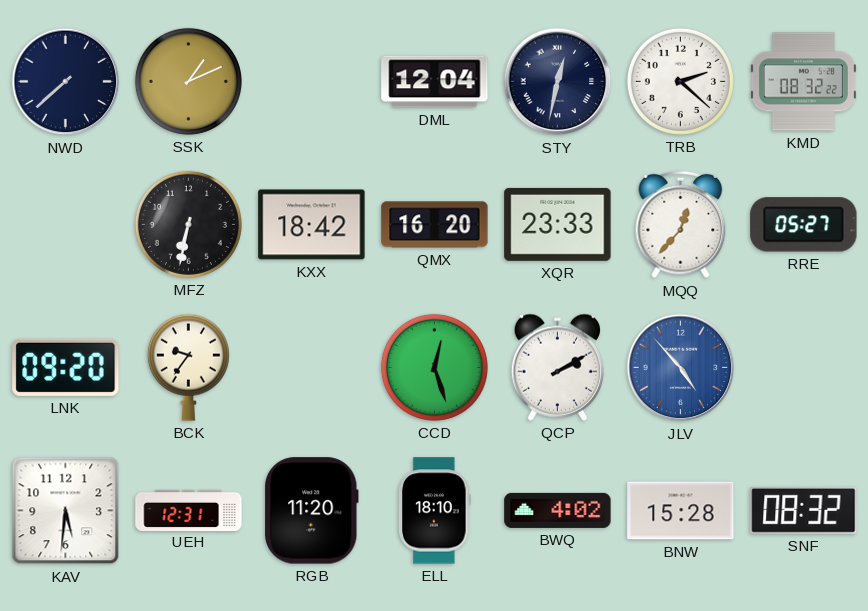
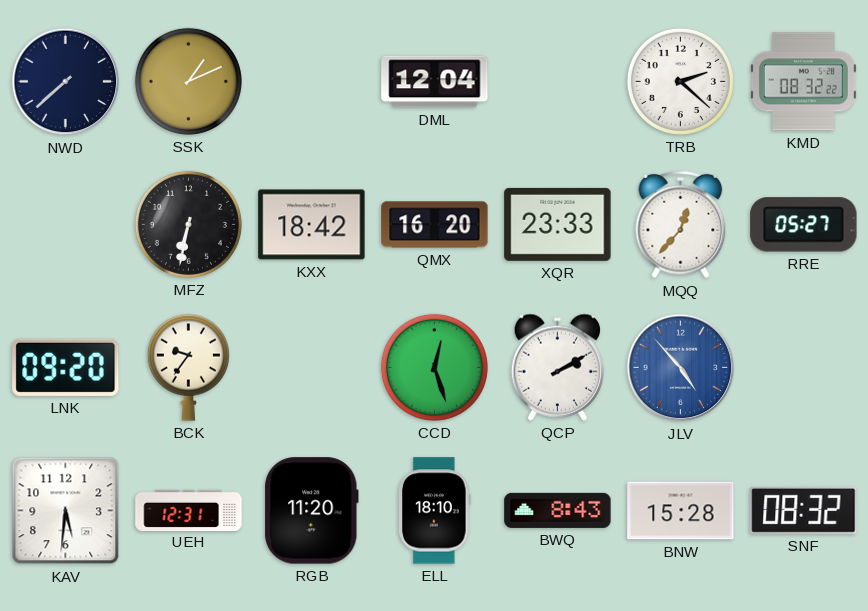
STY: 12:32 -> none
BWQ: 4:02 -> 8:43
